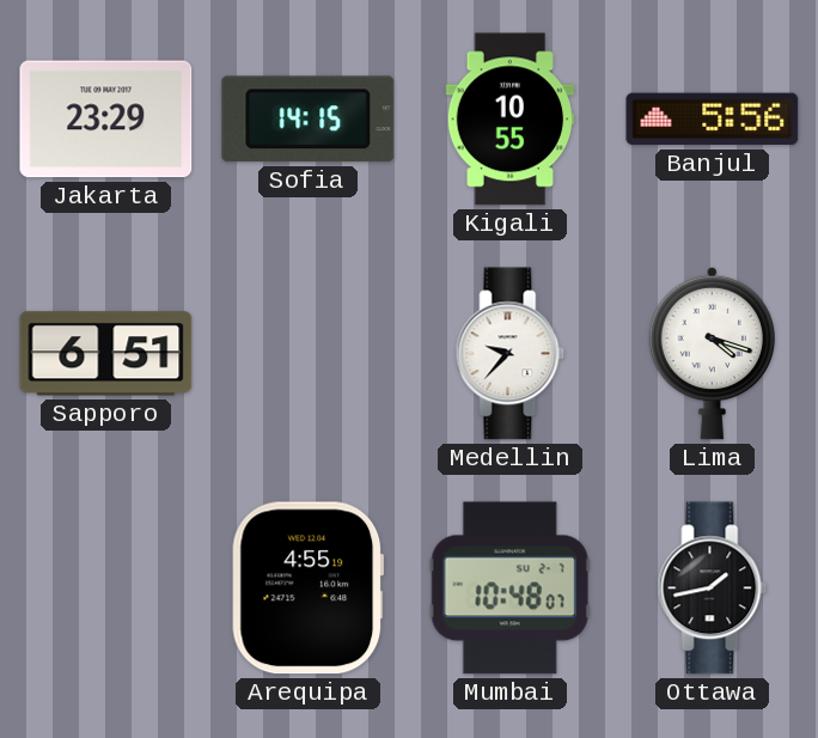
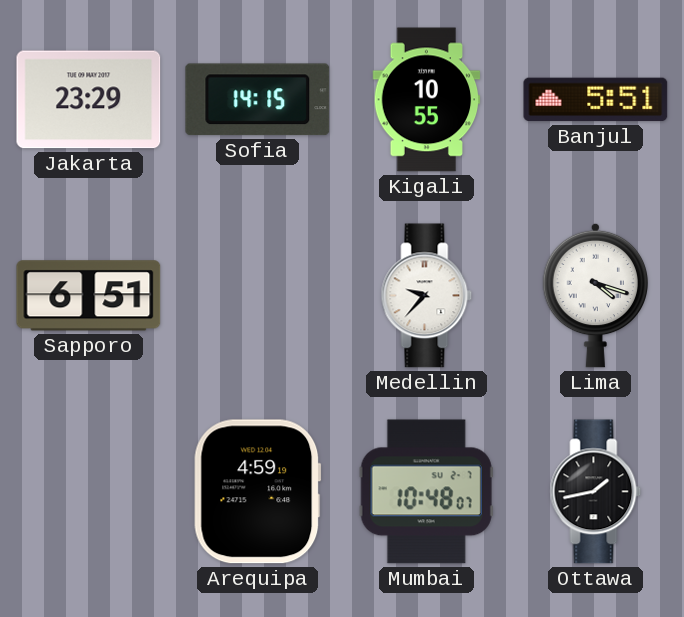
Banjul: 5:56 -> 5:51
Arequipa: 4:55 -> 4:59
